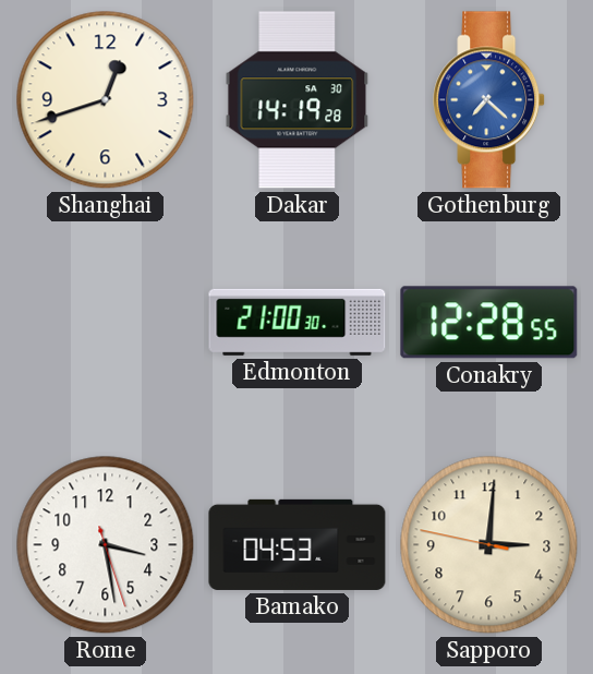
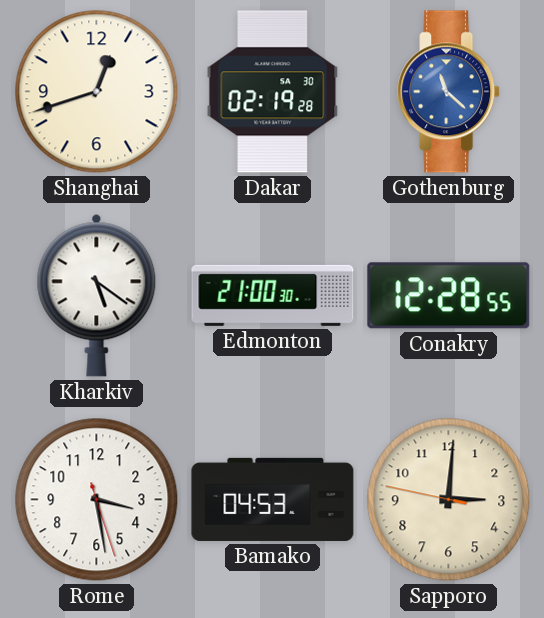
Dakar: 14:19 -> 02:19
Gothenburg: 7:22 -> 11:22
Kharkiv: none -> 5:21
